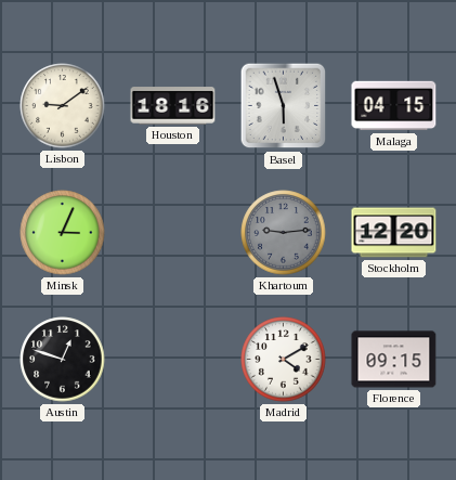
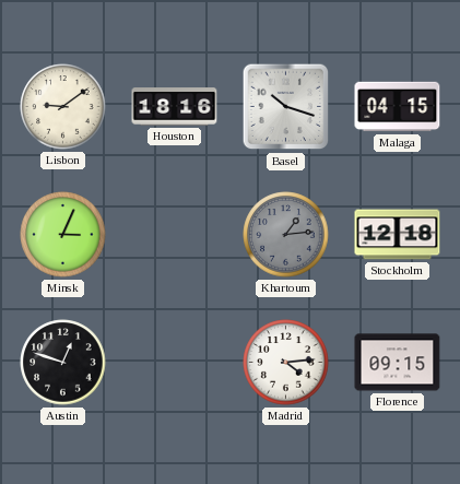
Basel: 5:57 -> 10:18
Khartoum: 9:14 -> 1:14
Stockholm: 12:20 -> 12:18
Madrid: 4:10 -> 4:14
